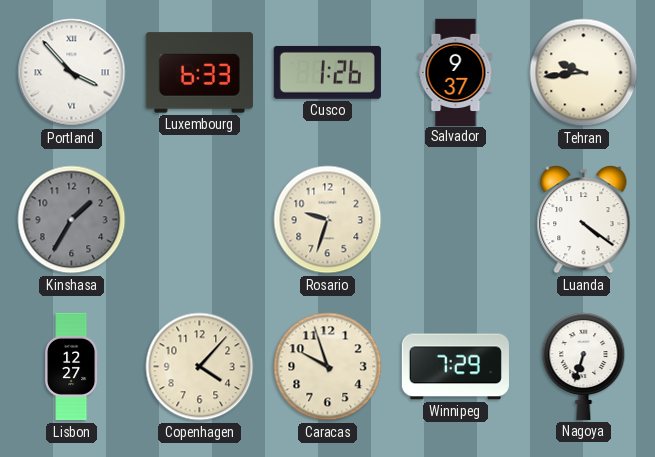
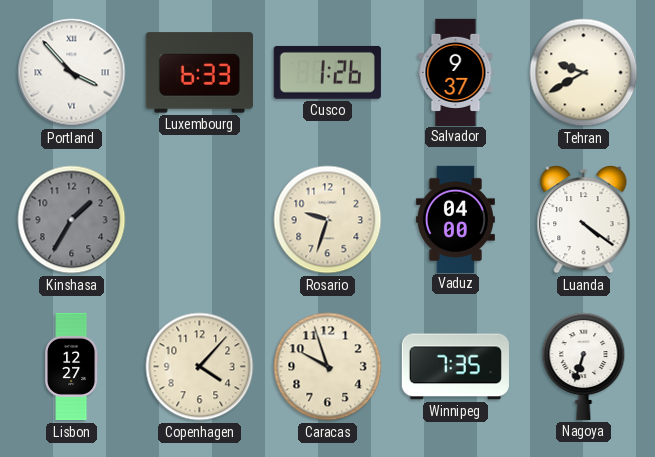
Tehran: 9:44 -> 9:40
Vaduz: none -> 04:00
Winnipeg: 7:29 -> 7:35
